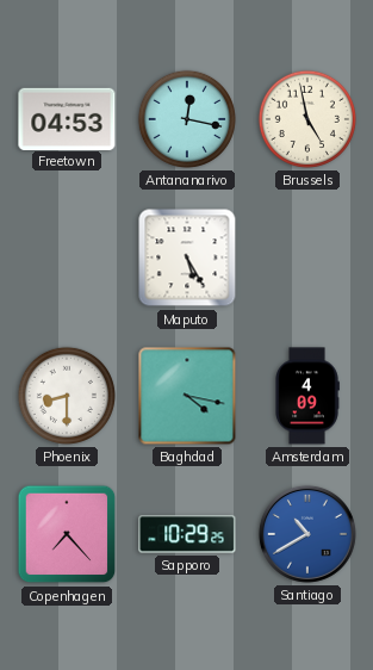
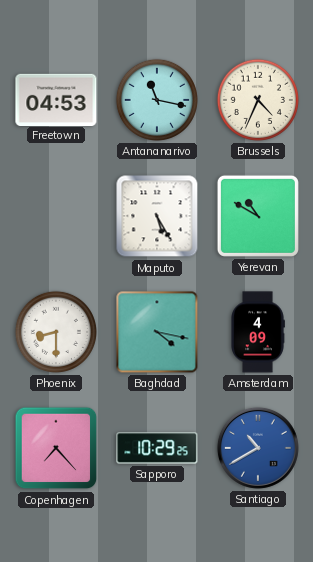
Antananarivo: 12:17 -> 11:17
Brussels: 4:58 -> 4:34
Yerevan: none -> 10:50
